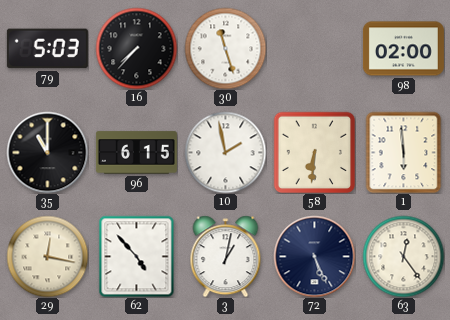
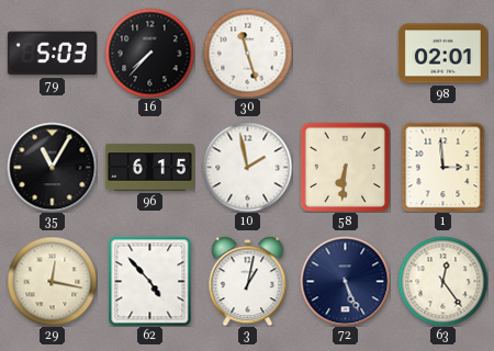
98: 02:00 -> 02:01
35: 11:00 -> 11:05
1: 5:59 -> 2:59
